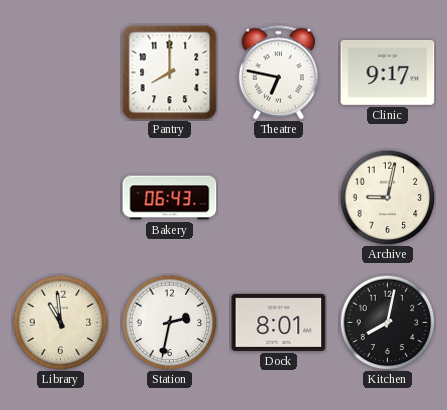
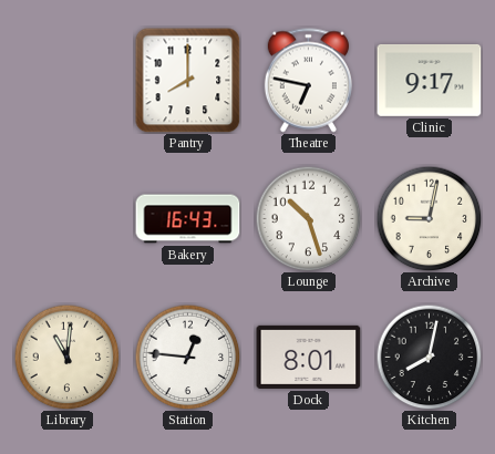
Bakery: 06:43 -> 16:43
Lounge: none -> 10:27
Library: 10:59 -> 11:01
Station: 2:32 -> 12:46
